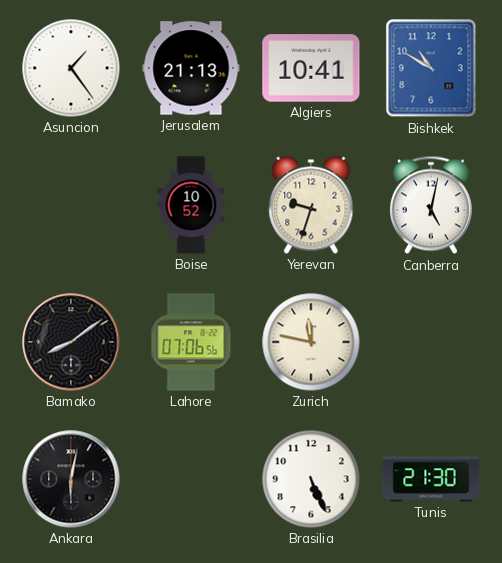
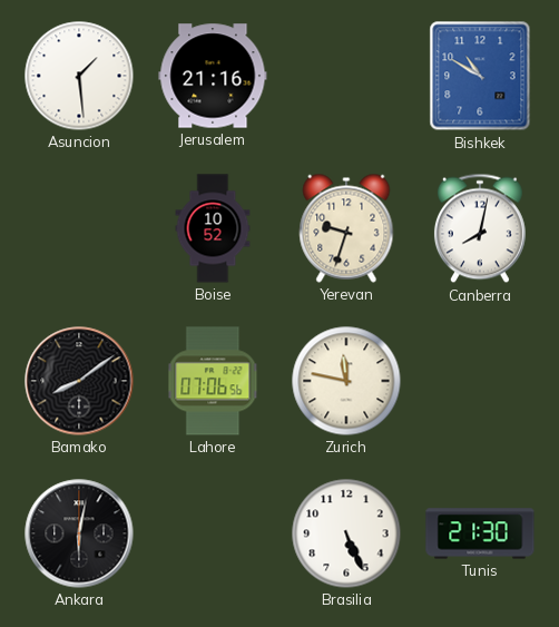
Asuncion: 1:24 -> 1:29
Jerusalem: 21:13 -> 21:16
Algiers: 10:41 -> none
Canberra: 5:02 -> 8:02
